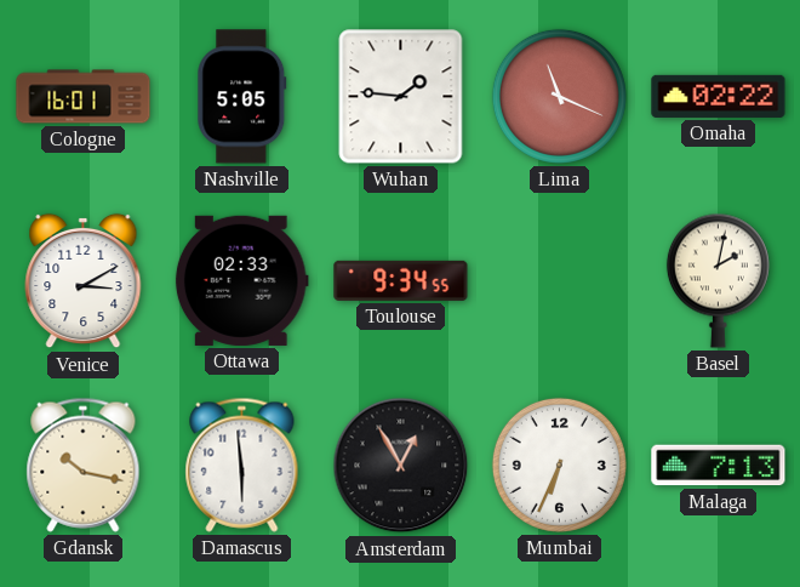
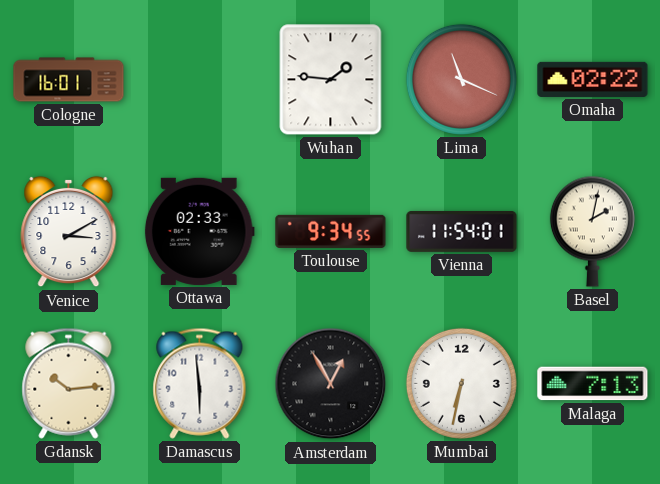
Nashville: 5:05 -> none
Vienna: none -> 11:54
Gdansk: 10:17 -> 10:14
Mumbai: 6:34 -> 6:32
